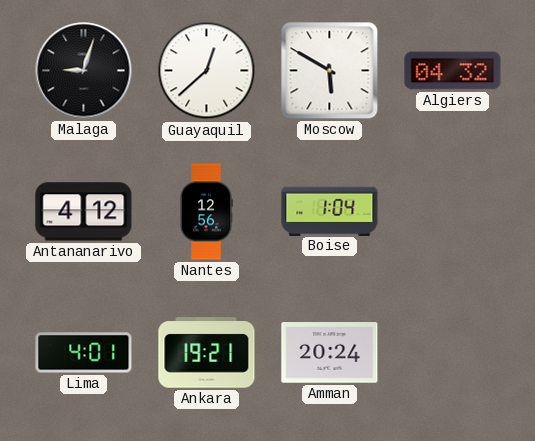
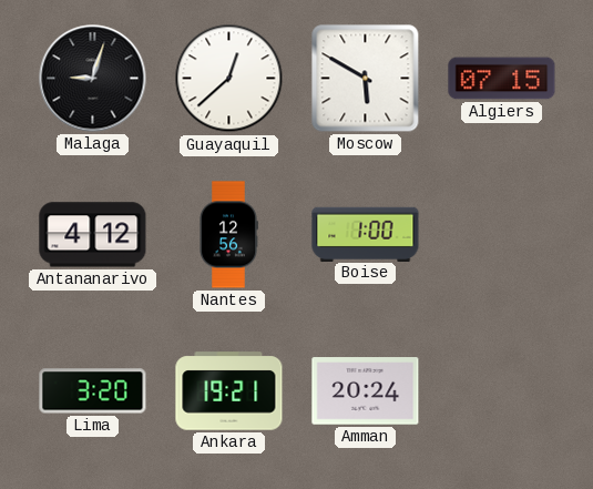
Algiers: 04:32 -> 07:15
Boise: 1:04 -> 1:00
Lima: 4:01 -> 3:20
